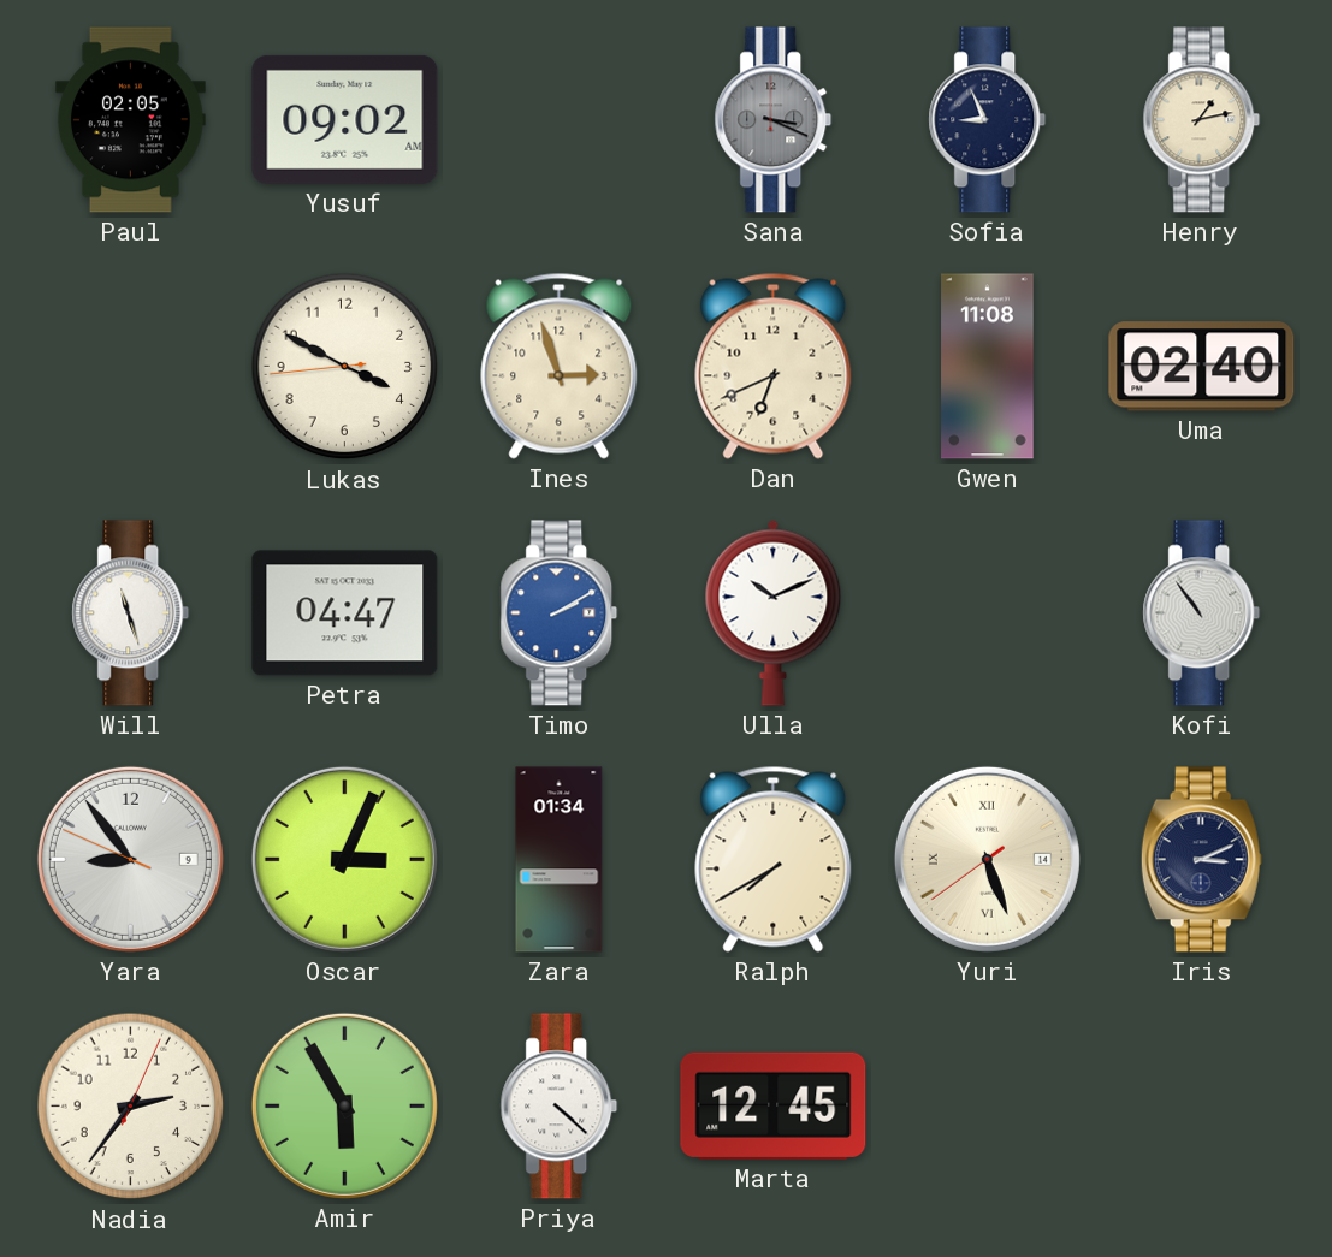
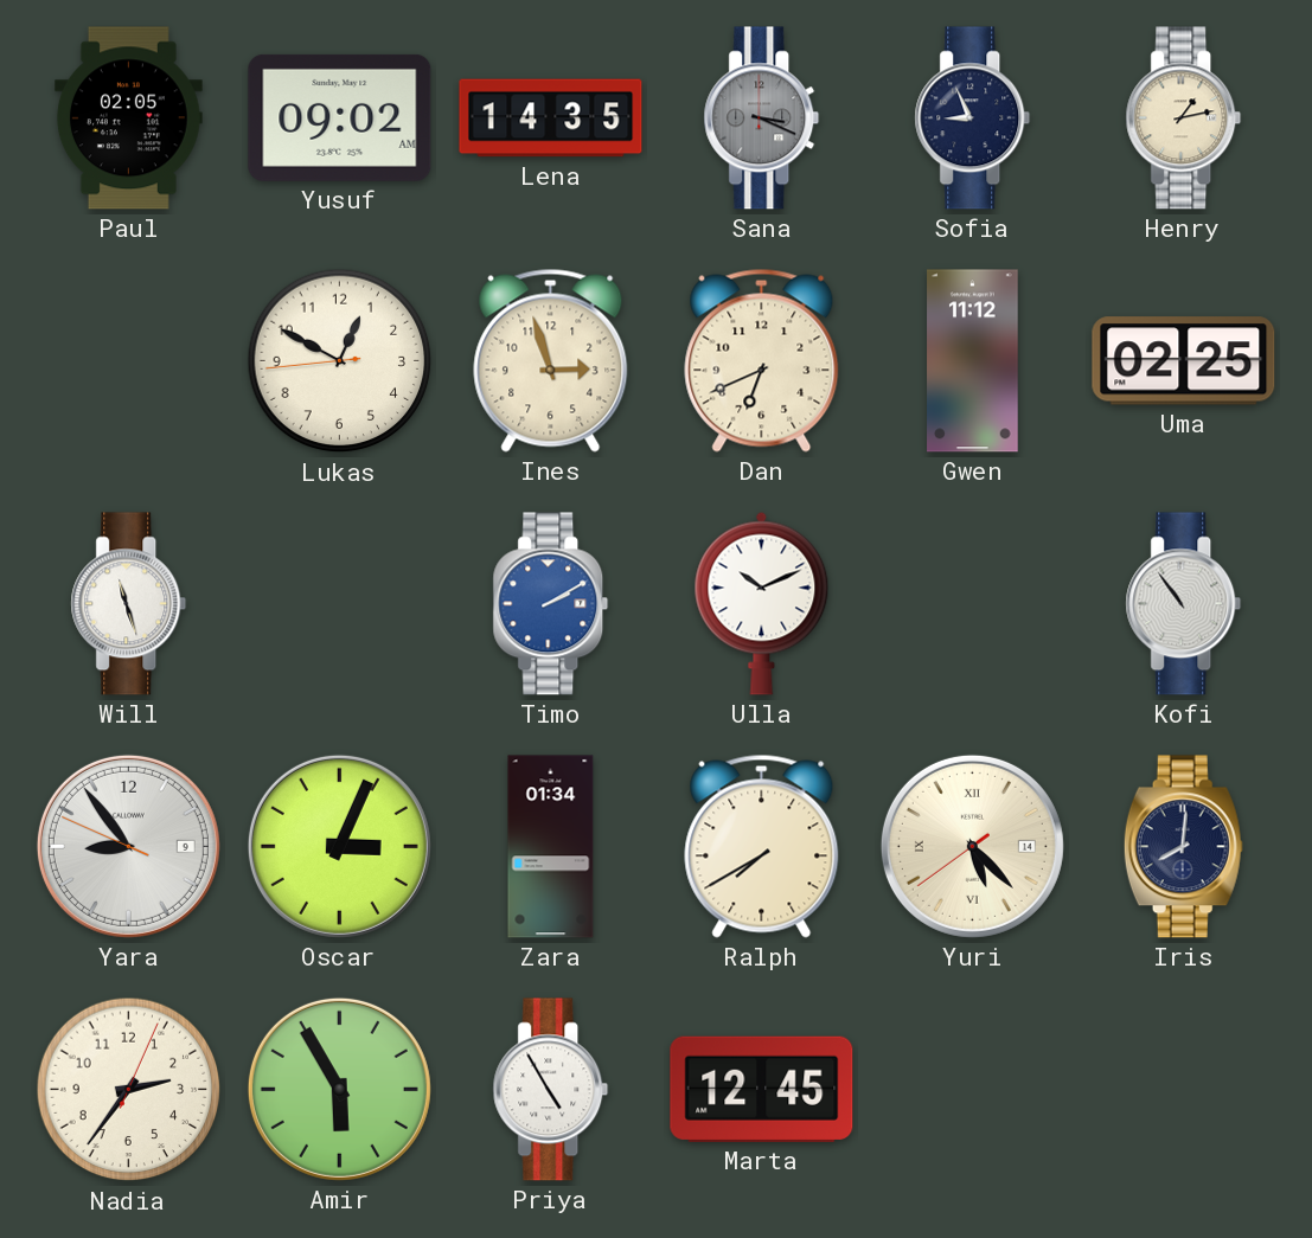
Lena: none -> 14:35
Lukas: 3:49 -> 12:49
Gwen: 11:08 -> 11:12
Uma: 02:40 -> 02:25
Petra: 04:47 -> none
Yuri: 5:26 -> 5:22
Iris: 3:11 -> 8:01
Priya: 4:22 -> 4:55
